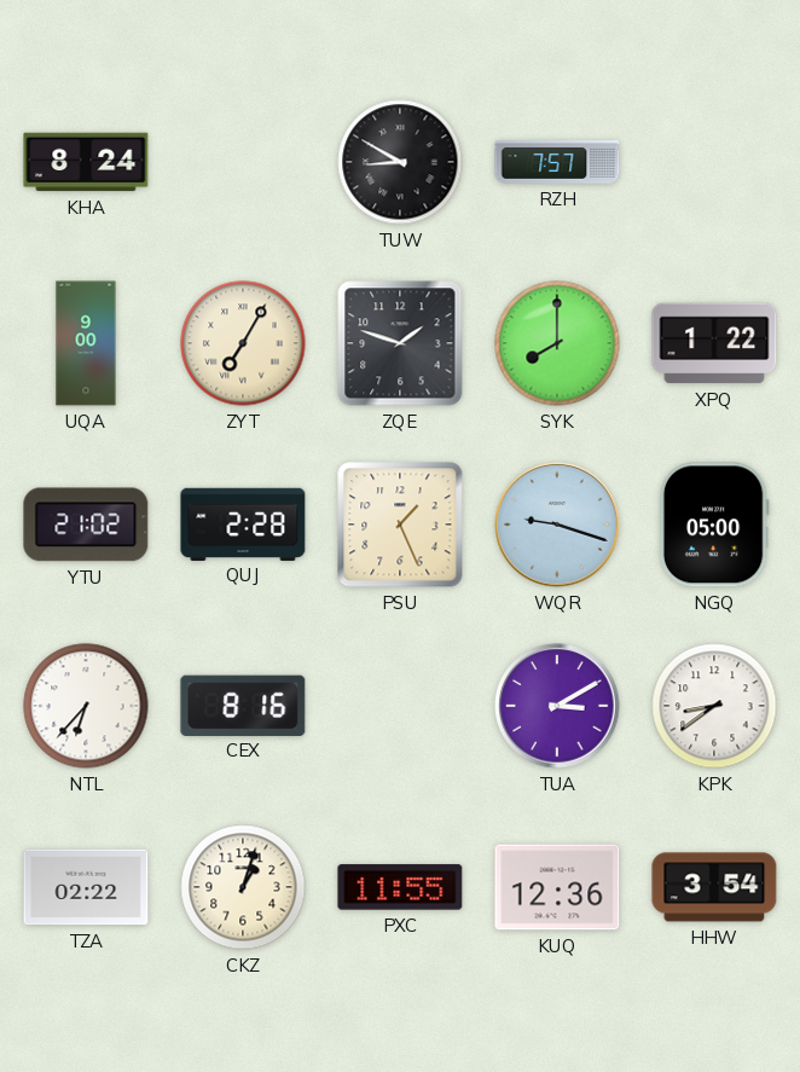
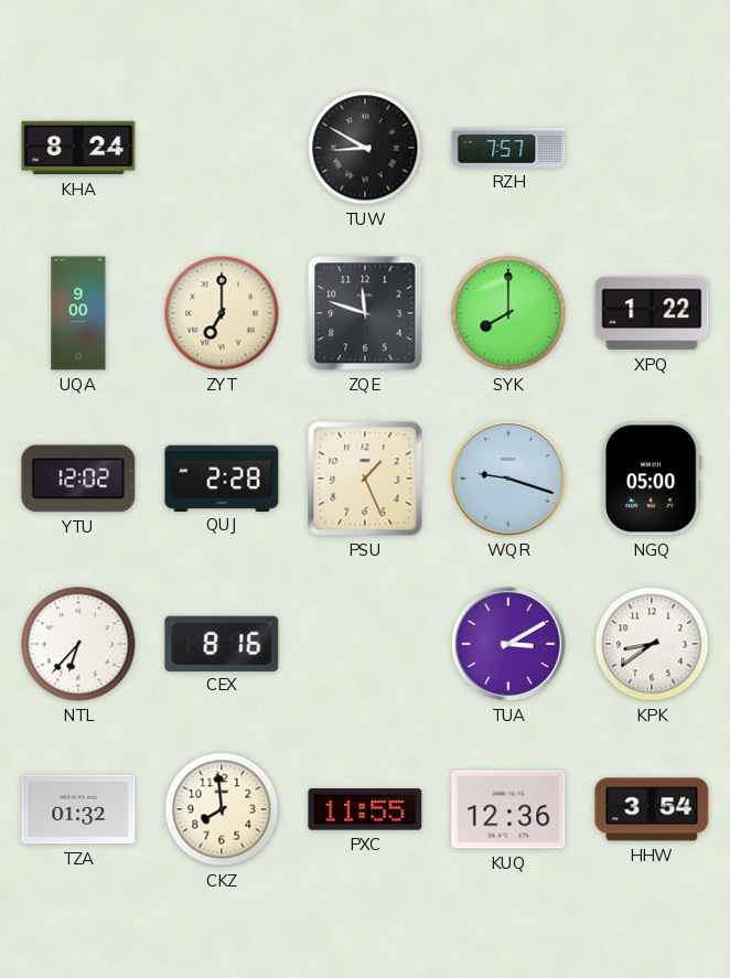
ZYT: 7:05 -> 7:00
ZQE: 1:48 -> 11:48
YTU: 21:02 -> 12:02
TZA: 02:22 -> 01:32
CKZ: 1:03 -> 7:59
